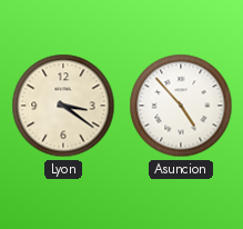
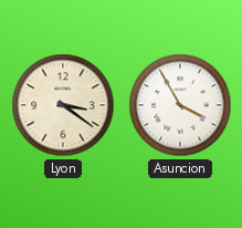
Asuncion: 4:53 -> 3:55
